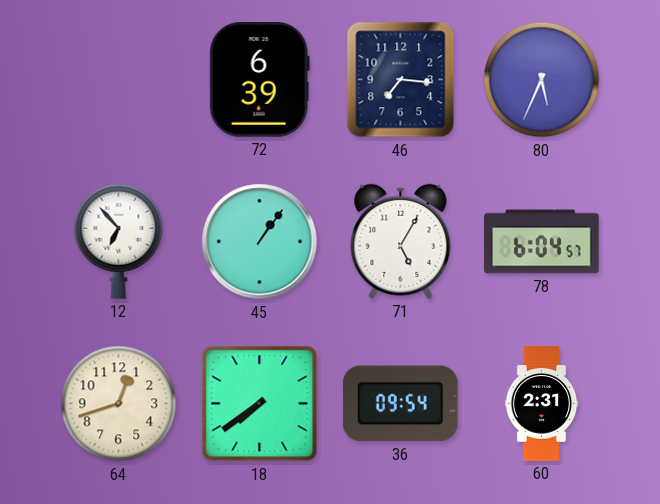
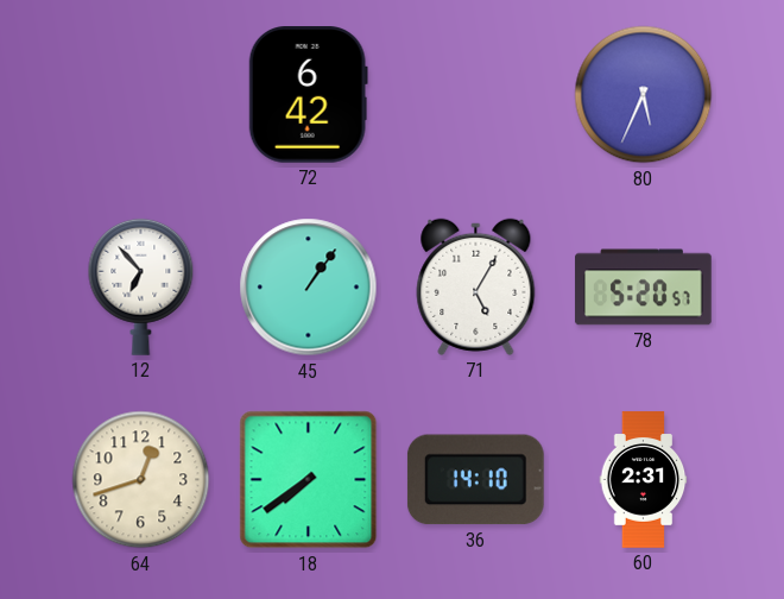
72: 6:39 -> 6:42
46: 7:16 -> none
78: 6:04 -> 5:20
36: 09:54 -> 14:10
